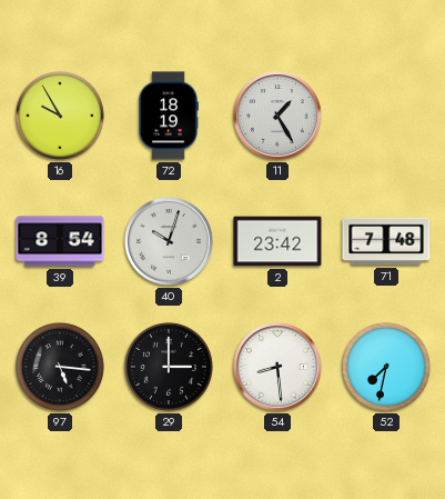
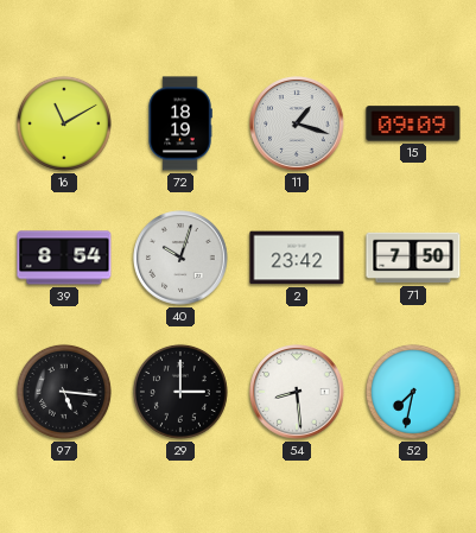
16: 9:55 -> 11:10
11: 1:25 -> 1:18
15: none -> 09:09
71: 7:48 -> 7:50
